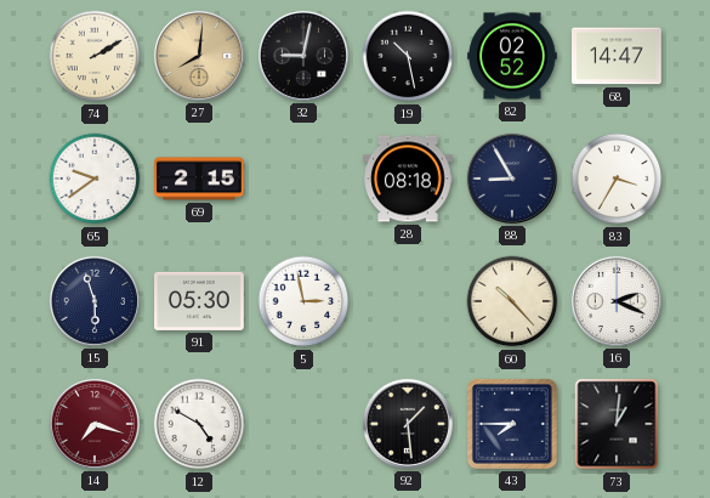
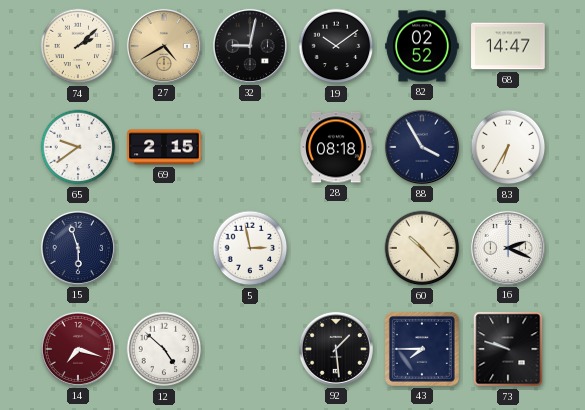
74: 2:10 -> 2:08
27: 8:01 -> 4:40
19: 10:28 -> 10:09
88: 8:55 -> 3:55
83: 3:35 -> 6:35
91: 05:30 -> none
12: 4:50 -> 4:52
73: 1:01 -> 9:48
